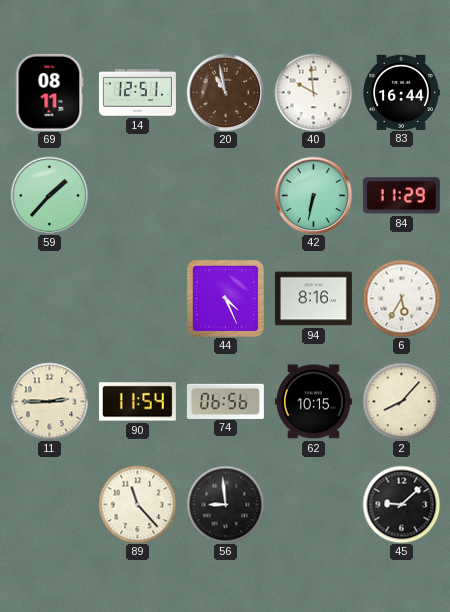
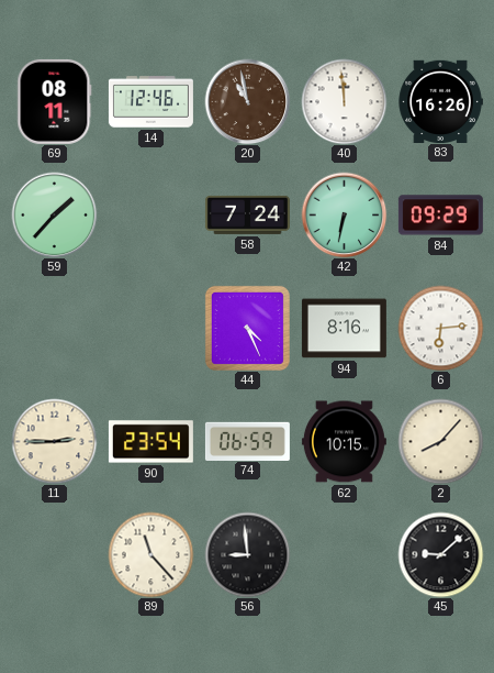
14: 12:51 -> 12:46
40: 9:59 -> 11:59
83: 16:44 -> 16:26
58: none -> 7:24
84: 11:29 -> 09:29
6: 5:35 -> 6:14
90: 11:54 -> 23:54
74: 06:56 -> 06:59
